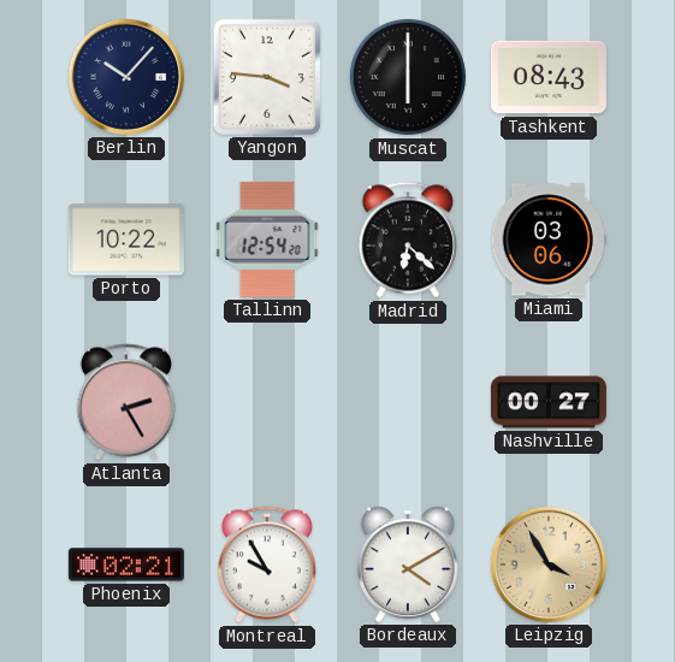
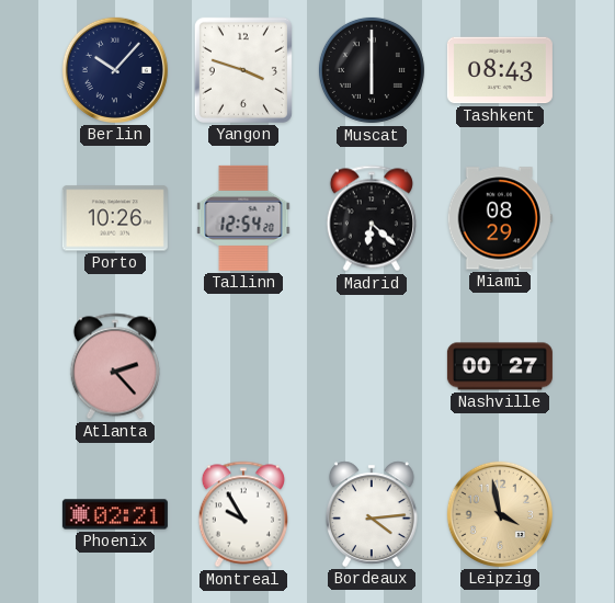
Yangon: 3:46 -> 3:48
Porto: 10:22 -> 10:26
Miami: 03:06 -> 08:29
Atlanta: 2:25 -> 2:23
Bordeaux: 4:10 -> 4:14
Leipzig: 3:55 -> 3:58
